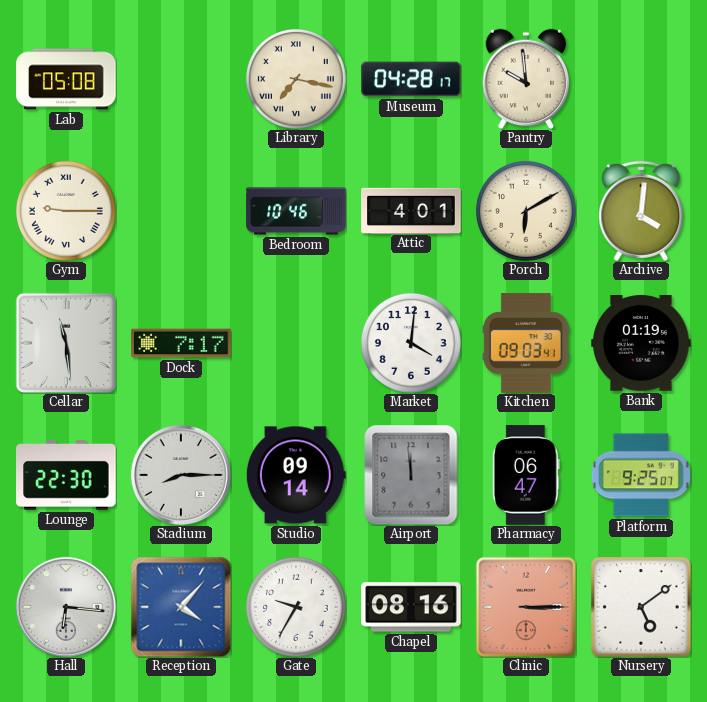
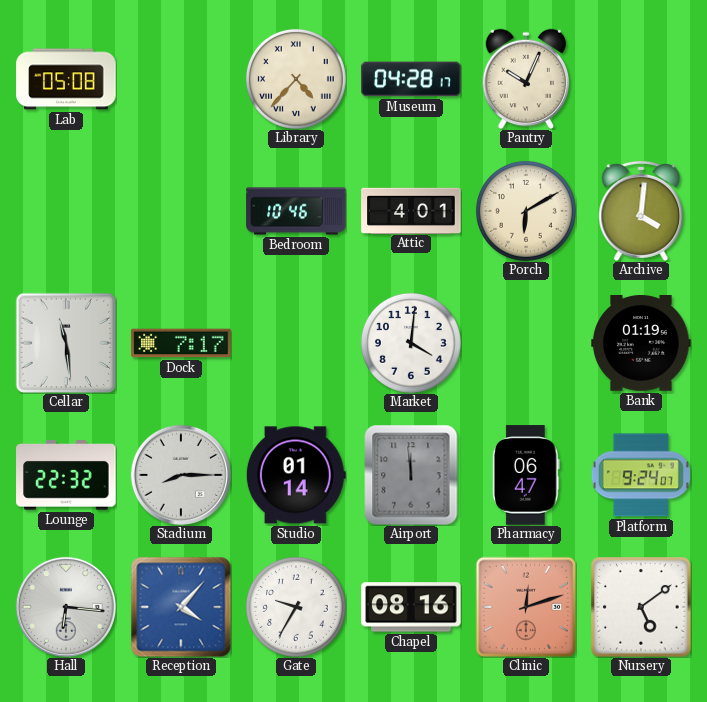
Library: 7:17 -> 4:37
Pantry: 9:59 -> 10:04
Gym: 9:15 -> none
Kitchen: 09:03 -> none
Lounge: 22:30 -> 22:32
Studio: 09:14 -> 01:14
Platform: 9:25 -> 9:24
Clinic: 3:15 -> 12:12
